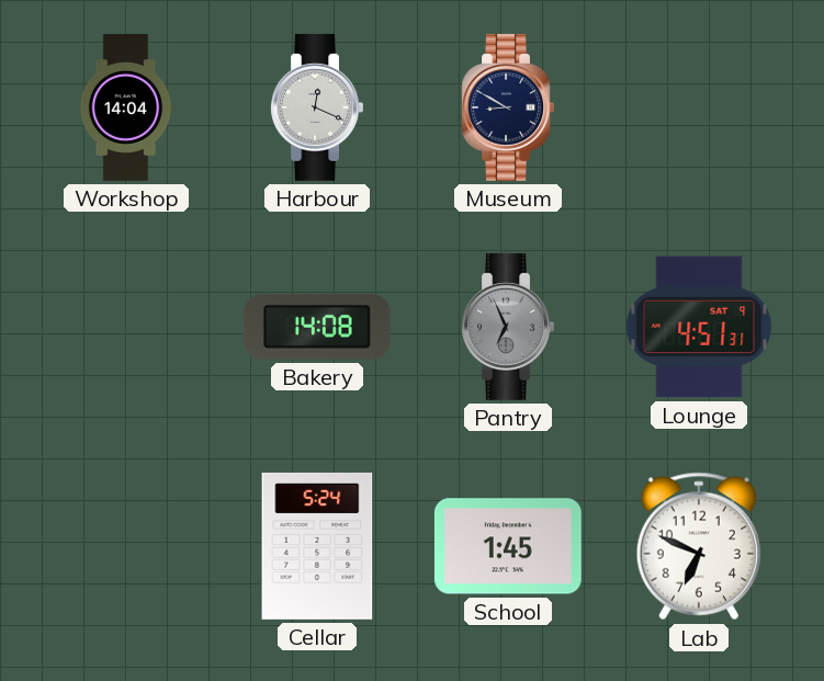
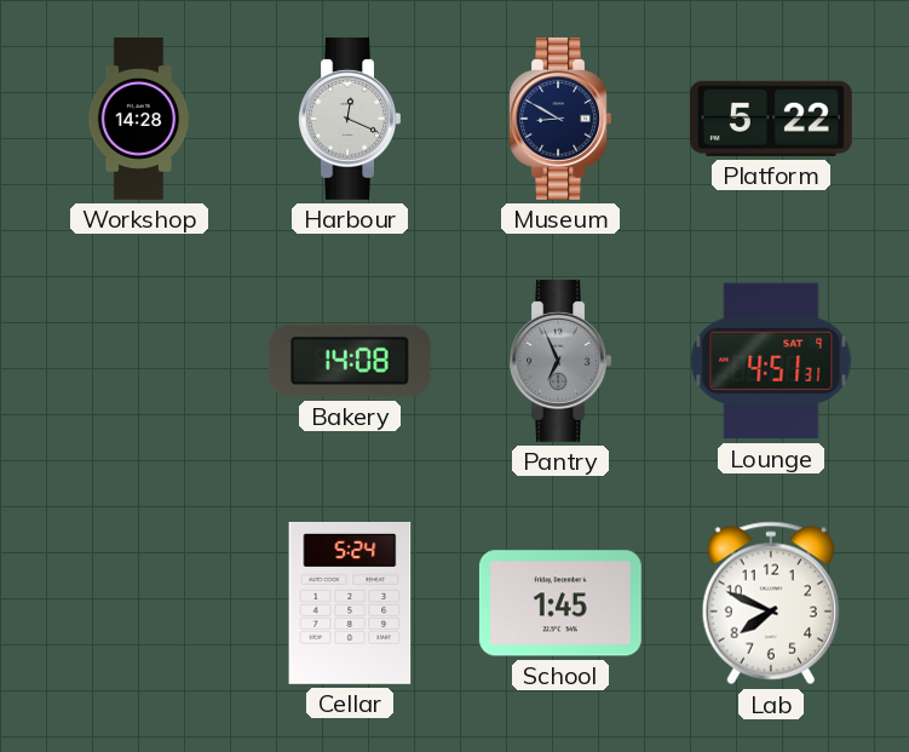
Workshop: 14:04 -> 14:28
Platform: none -> 5:22
Lab: 6:49 -> 7:49
